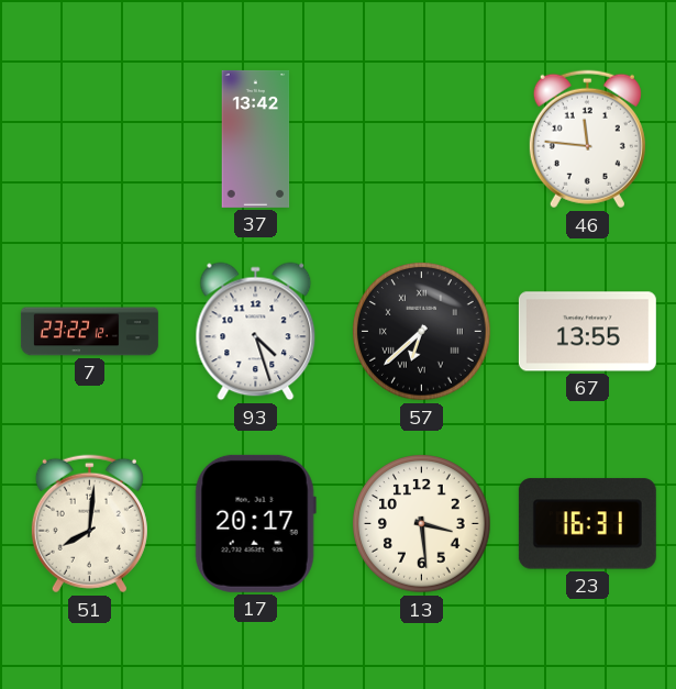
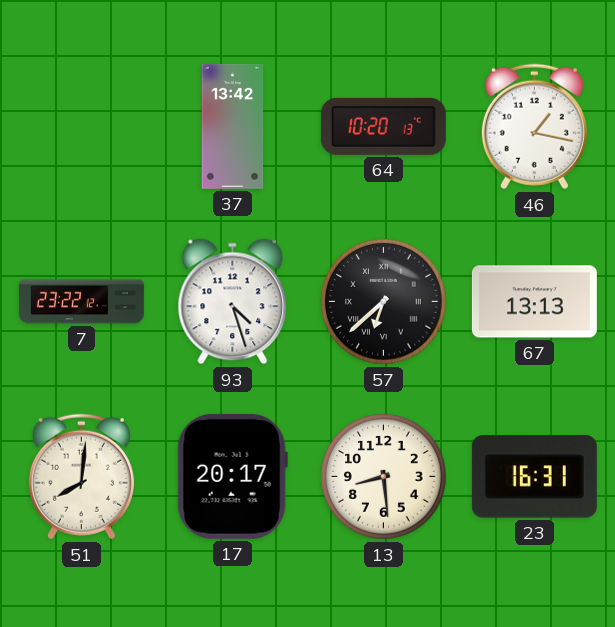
64: none -> 10:20
46: 11:46 -> 1:17
67: 13:55 -> 13:13
13: 3:29 -> 8:29
